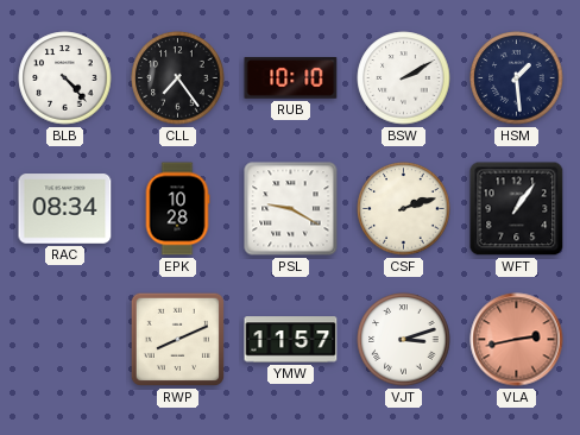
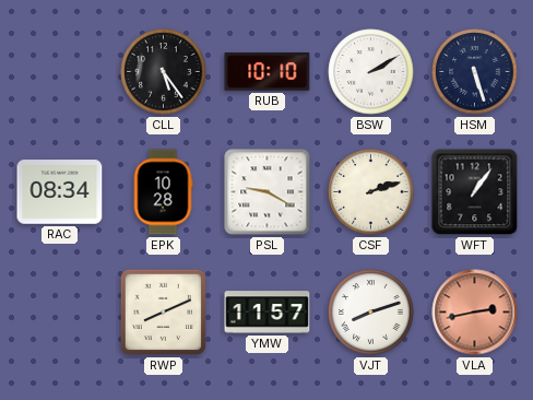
BLB: 4:23 -> none
CLL: 7:24 -> 5:24
HSM: 1:29 -> 5:27
VJT: 3:12 -> 8:12
